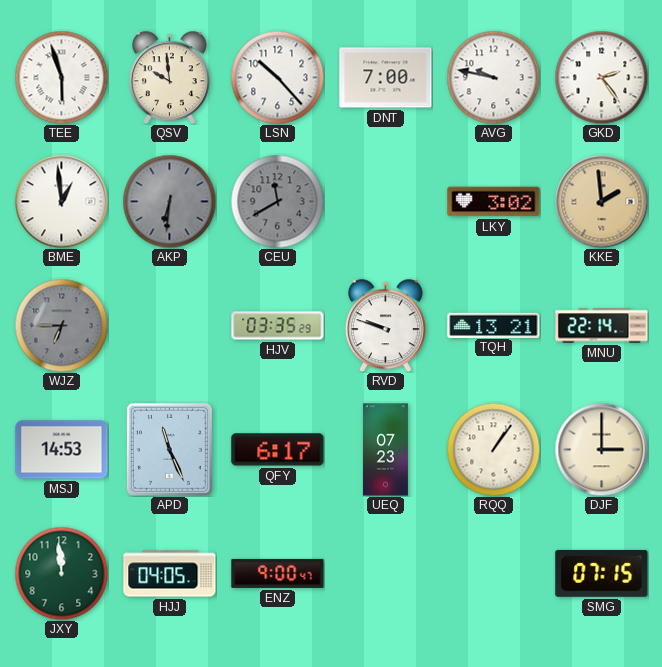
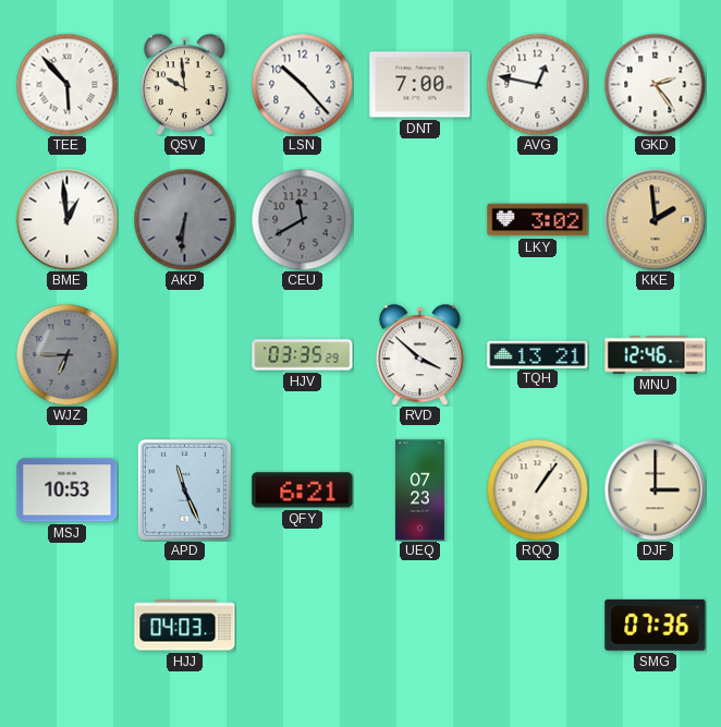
TEE: 5:57 -> 5:53
AVG: 9:47 -> 12:47
RVD: 9:48 -> 3:52
MNU: 22:14 -> 12:46
MSJ: 14:53 -> 10:53
QFY: 6:17 -> 6:21
JXY: 11:59 -> none
HJJ: 04:05 -> 04:03
ENZ: 9:00 -> none
SMG: 07:15 -> 07:36
